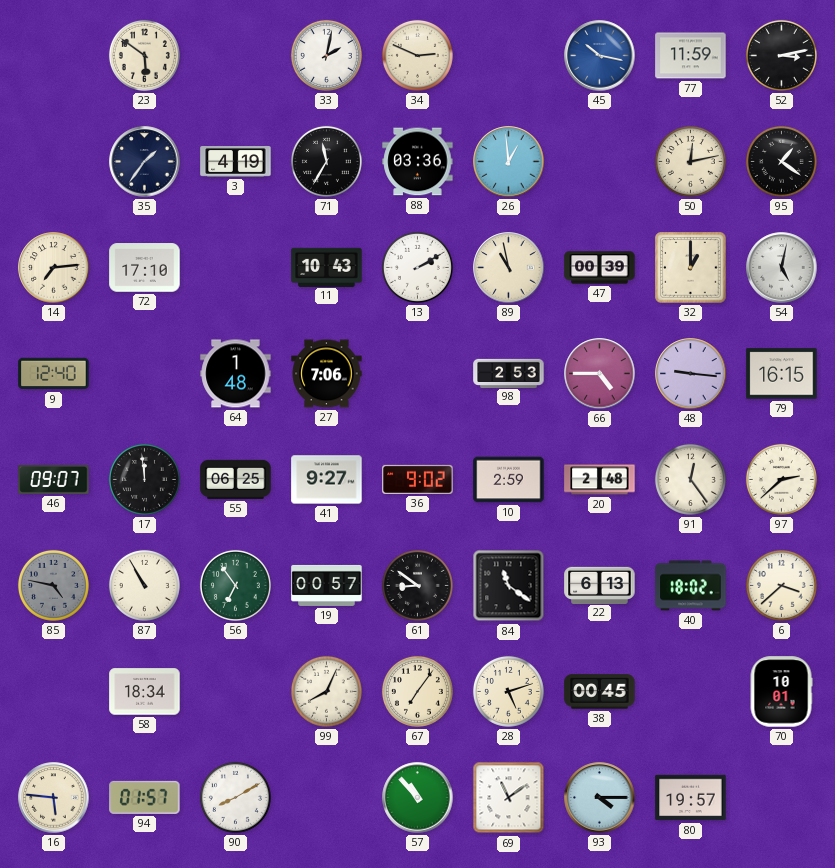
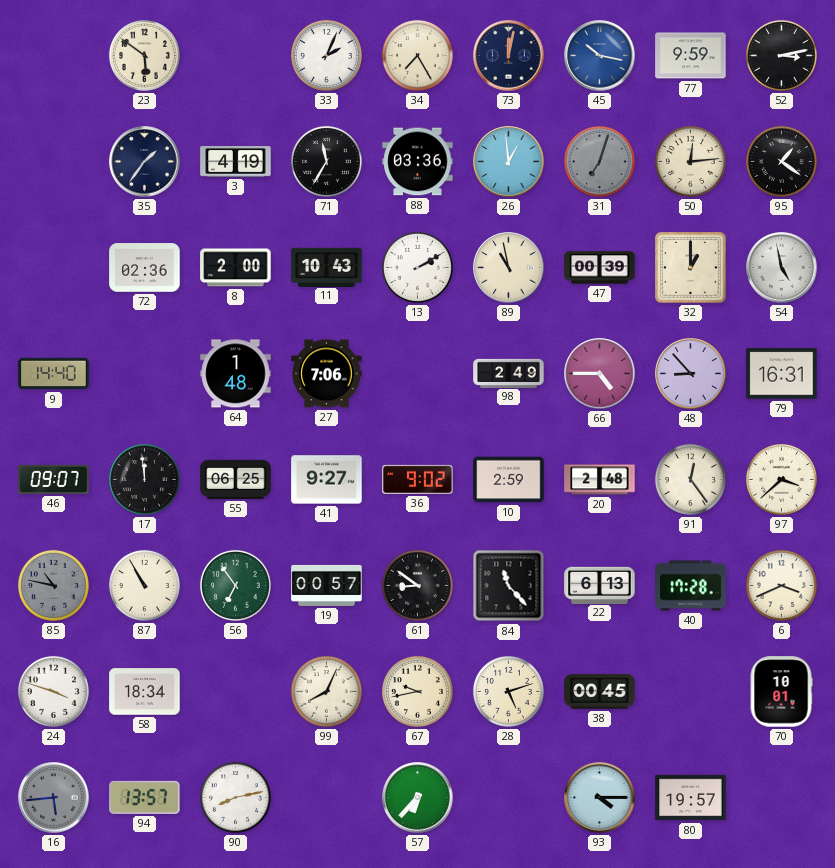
33: 2:02 -> 2:04
34: 2:49 -> 7:25
73: none -> 12:02
77: 11:59 -> 9:59
31: none -> 7:03
50: 12:13 -> 12:14
14: 7:14 -> none
72: 17:10 -> 02:36
8: none -> 2:00
54: 5:02 -> 4:58
9: 12:40 -> 14:40
98: 2:53 -> 2:49
48: 9:16 -> 8:53
79: 16:15 -> 16:31
97: 2:38 -> 3:38
85: 4:47 -> 10:47
84: 11:21 -> 11:23
40: 18:02 -> 17:28
6: 3:38 -> 3:41
24: none -> 3:48
67: 7:06 -> 9:43
16: 5:46 -> 5:44
16 dial: cream -> grey
94: 01:57 -> 13:57
90: 8:10 -> 8:13
57: 10:53 -> 6:37
69: 11:09 -> none
